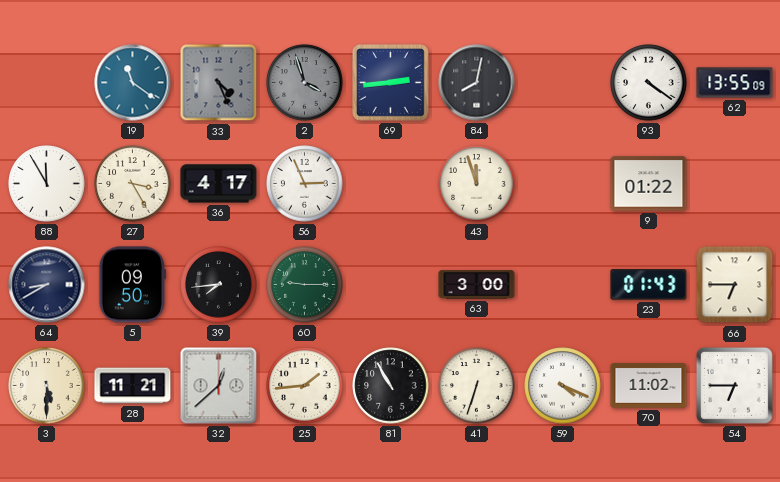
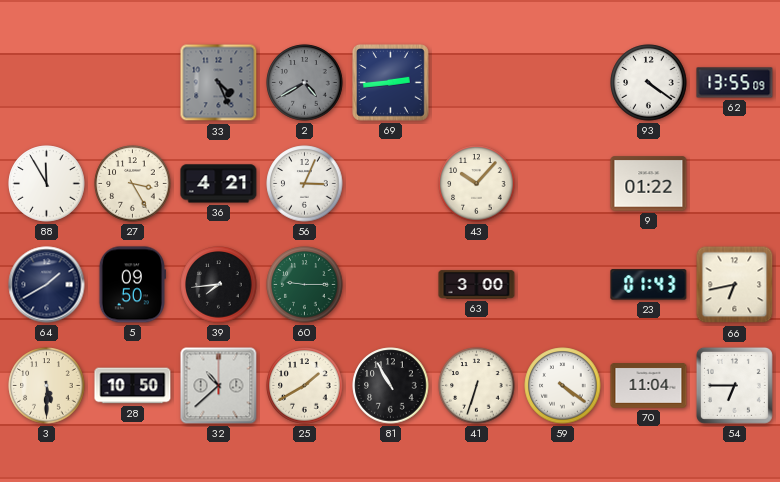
19: 11:21 -> none
2: 3:57 -> 4:40
84: 8:02 -> none
36: 4:17 -> 4:21
56: 2:56 -> 3:04
43: 11:57 -> 10:07
64: 8:40 -> 1:40
66: 6:45 -> 6:43
28: 11:21 -> 10:50
32: 12:38 -> 10:38
25: 1:44 -> 1:40
59: 4:19 -> 4:21
70: 11:02 -> 11:04
